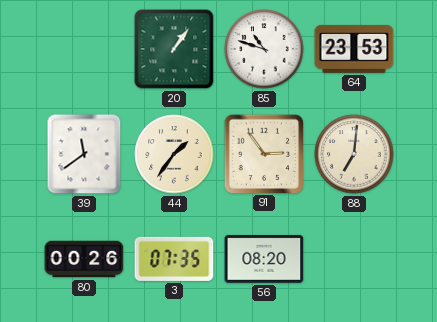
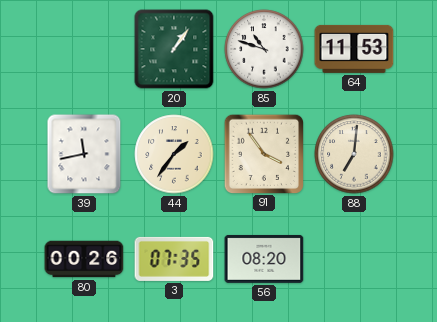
64: 23:53 -> 11:53
39: 11:39 -> 11:43
91: 2:54 -> 3:54
